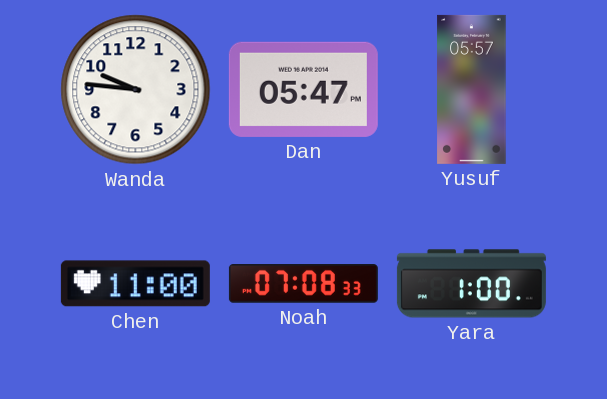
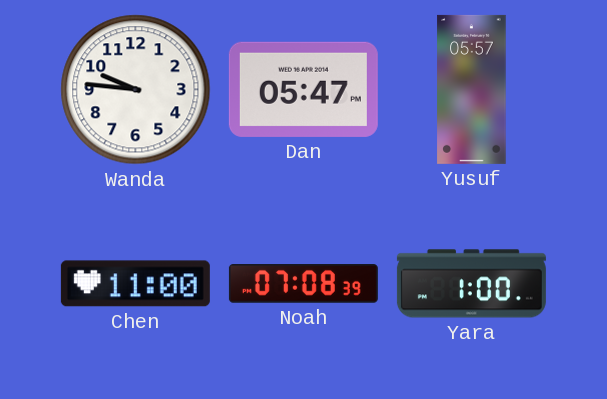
Noah: 07:08:33 -> 07:08:39
